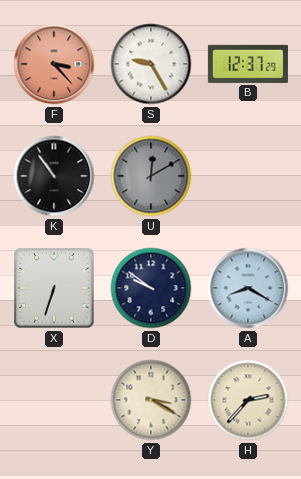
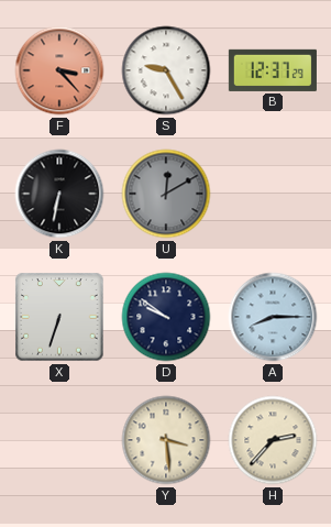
K: 10:54 -> 6:32
A: 8:20 -> 8:15
Y: 3:20 -> 3:29
